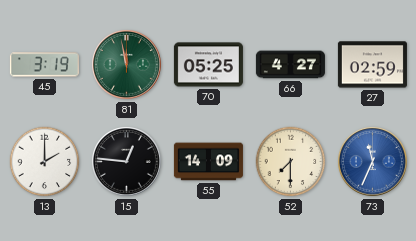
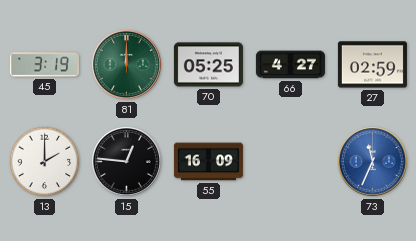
81: 11:58 -> 12:00
55: 14:09 -> 16:09
52: 7:30 -> none
